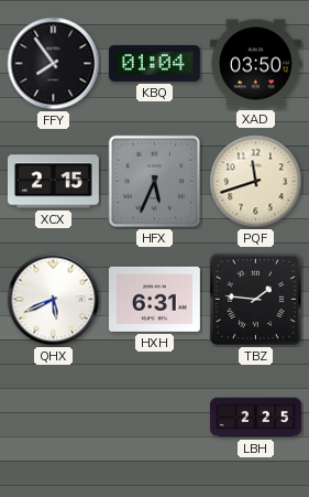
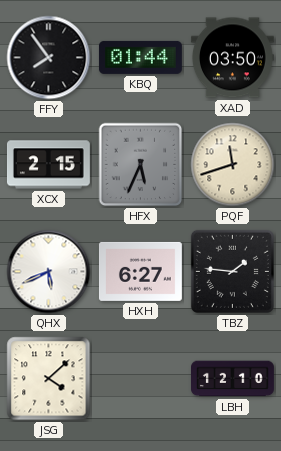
KBQ: 01:04 -> 01:44
HXH: 6:31 -> 6:27
JSG: none -> 4:08
LBH: 2:25 -> 12:10
